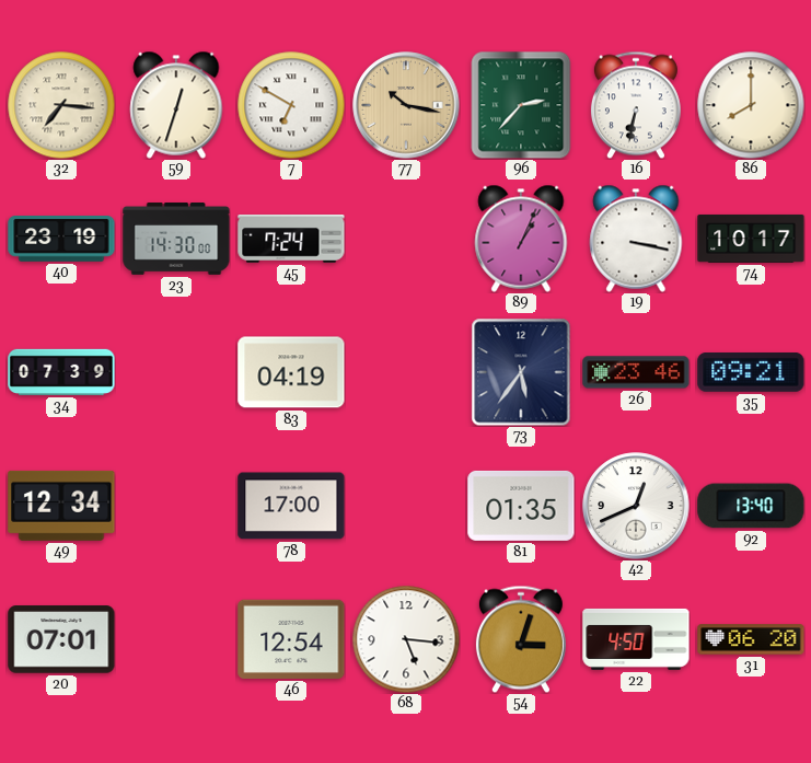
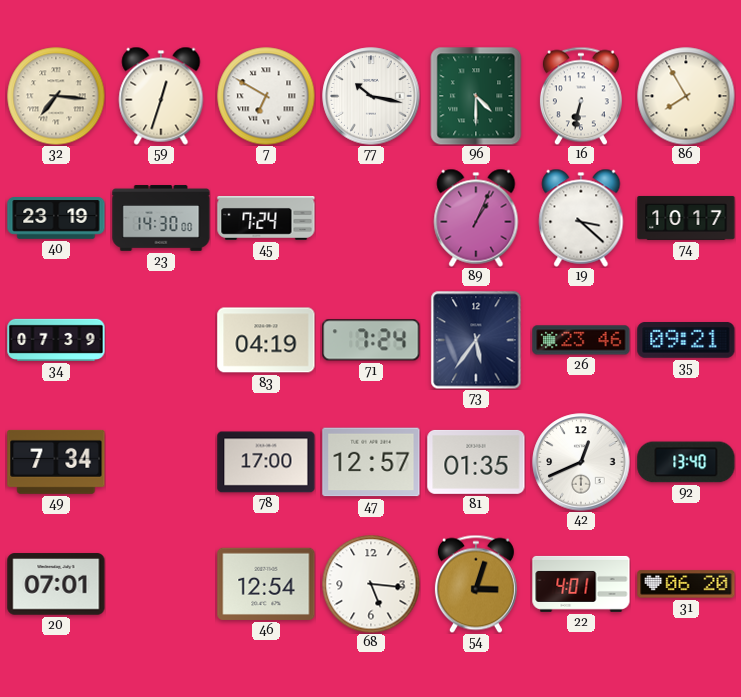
77 dial: champagne -> white
96: 2:37 -> 4:30
86: 8:00 -> 7:55
19: 3:17 -> 3:22
71: none -> 7:24
49: 12:34 -> 7:34
47: none -> 12:57
22: 4:50 -> 4:01
